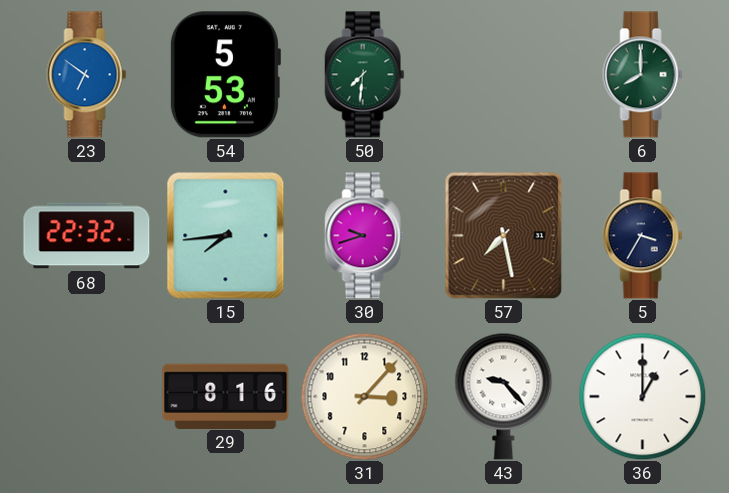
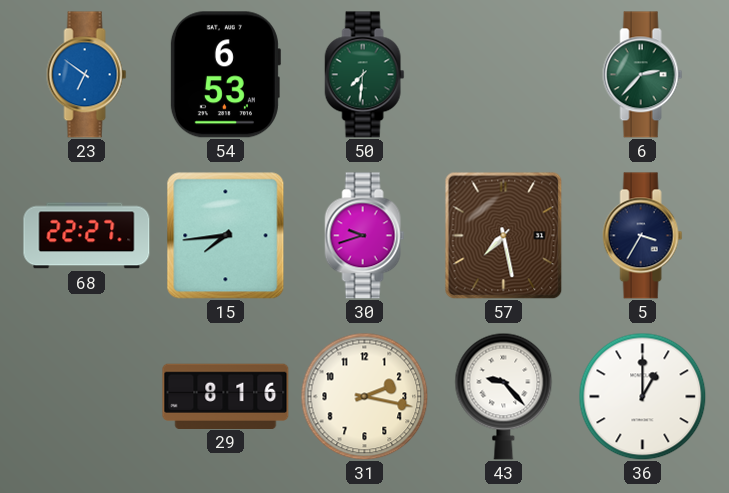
54: 5:53 -> 6:53
6: 8:00 -> 2:37
68: 22:32 -> 22:27
31: 3:07 -> 2:17
